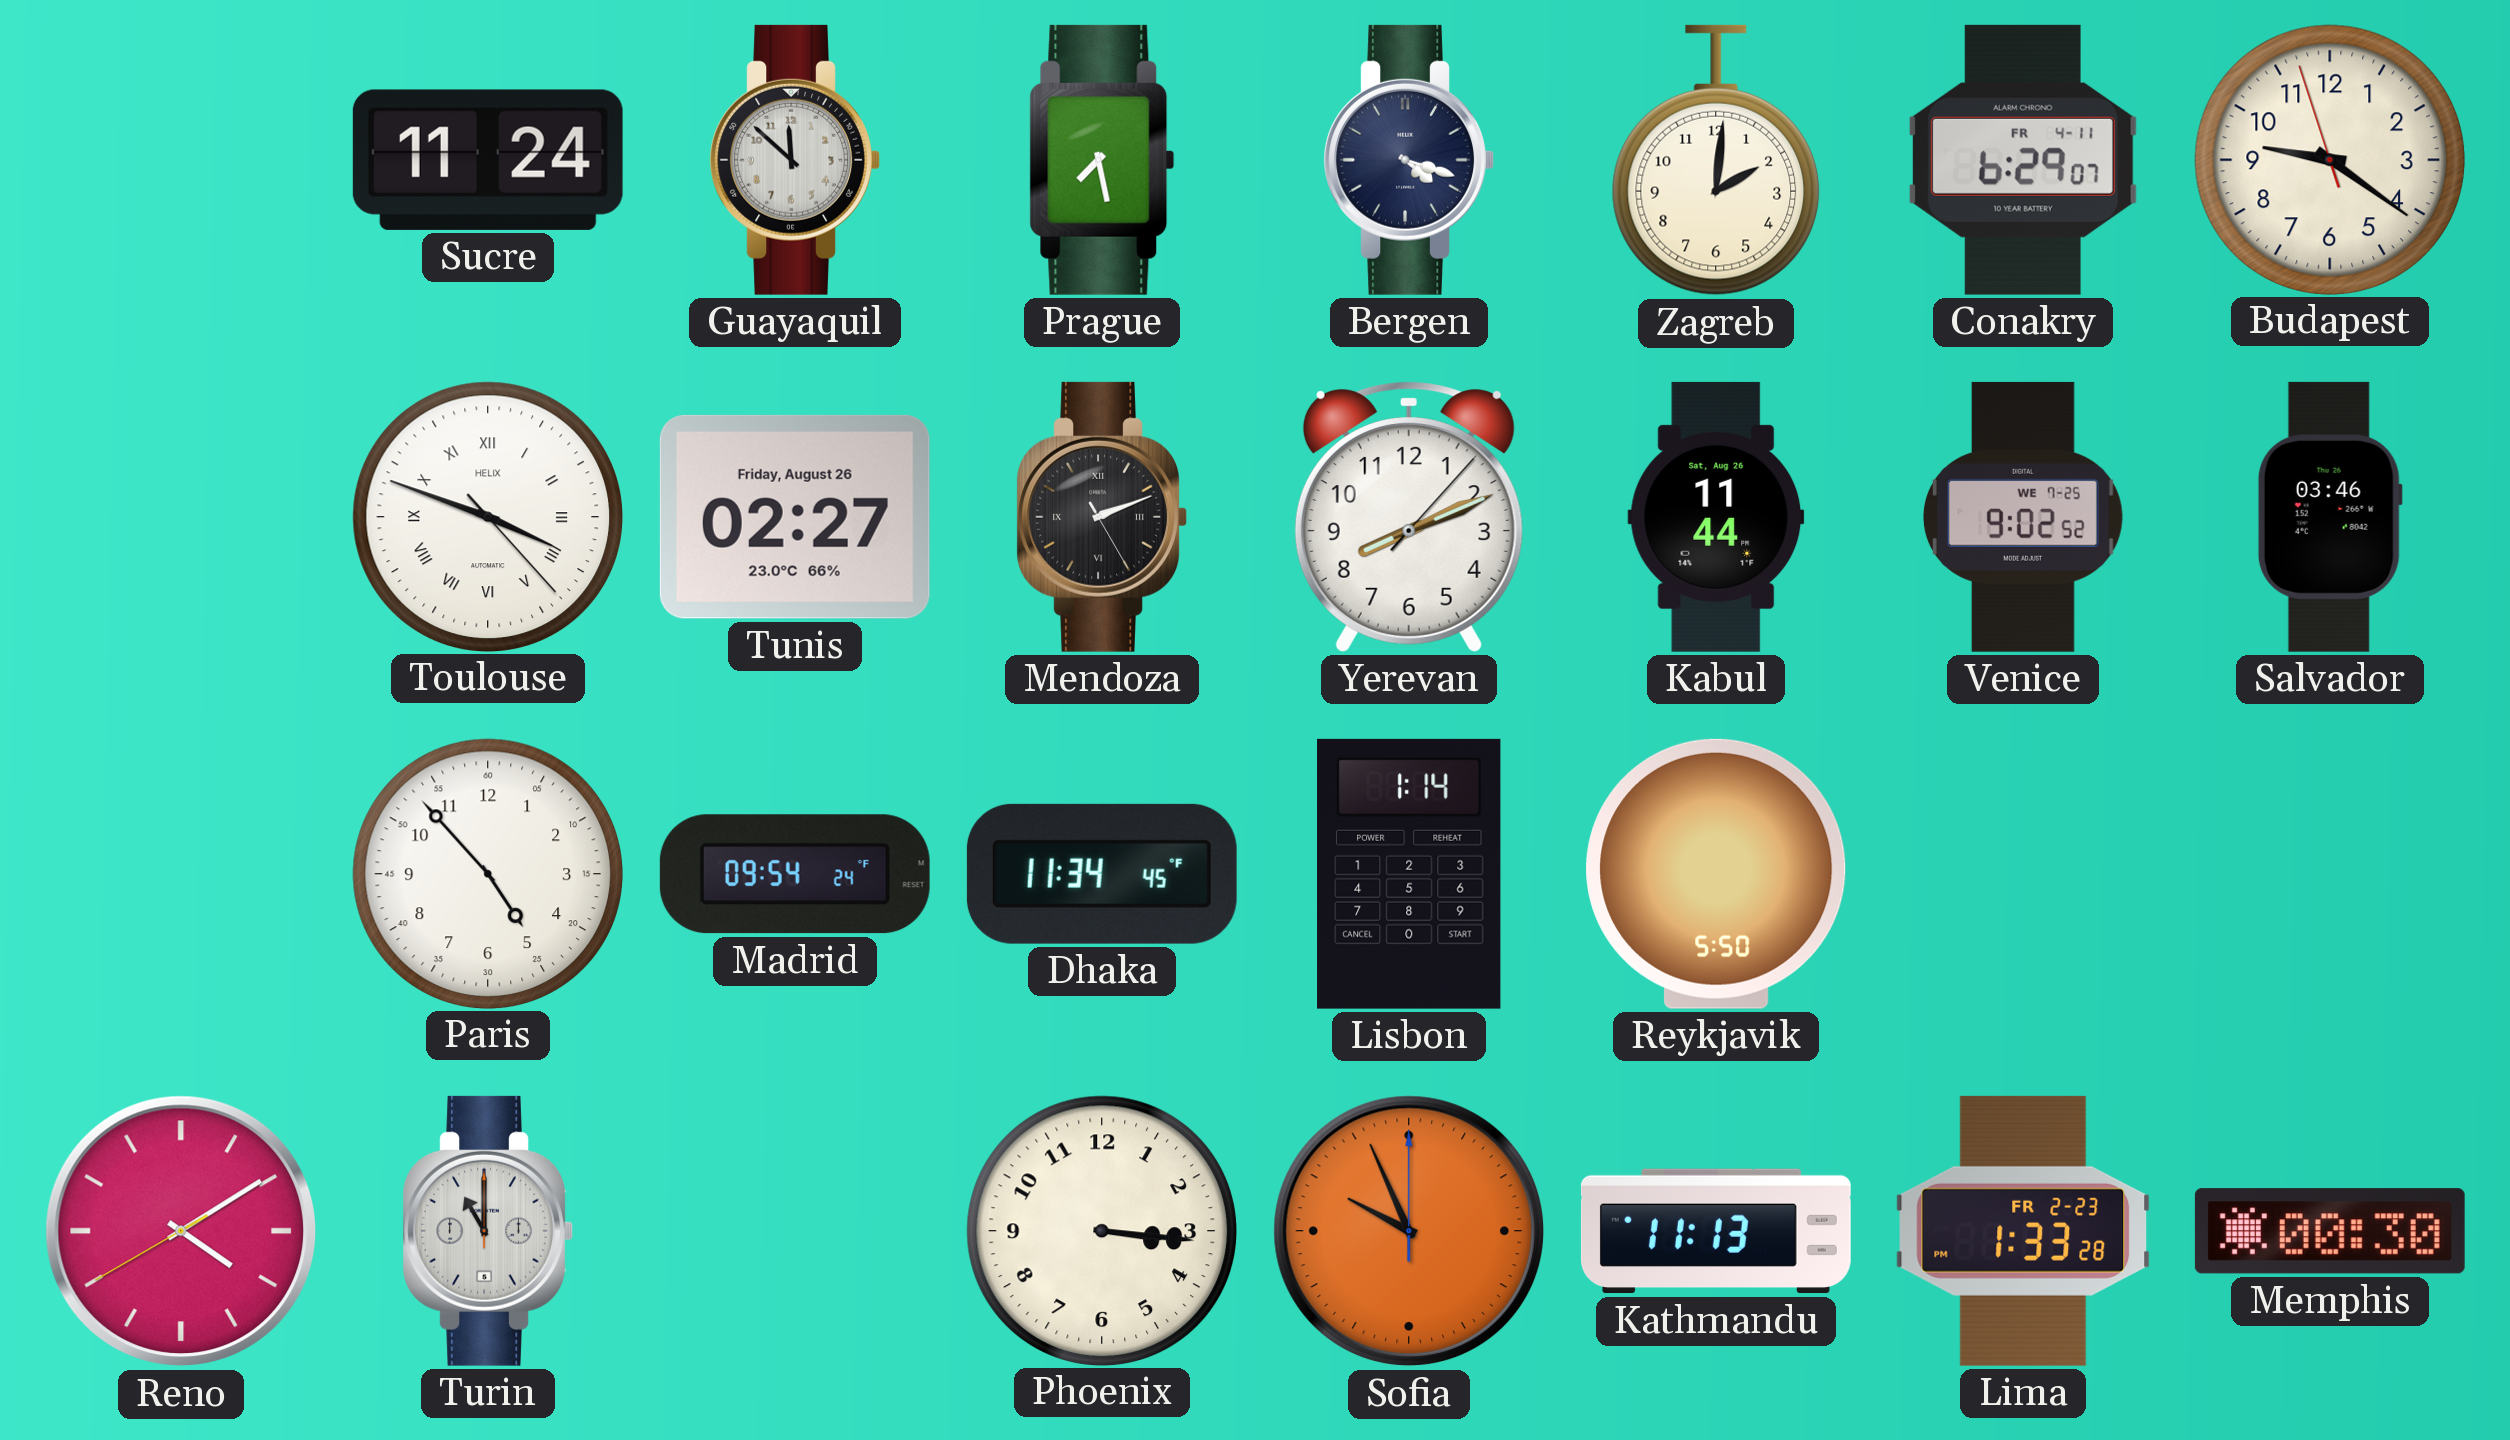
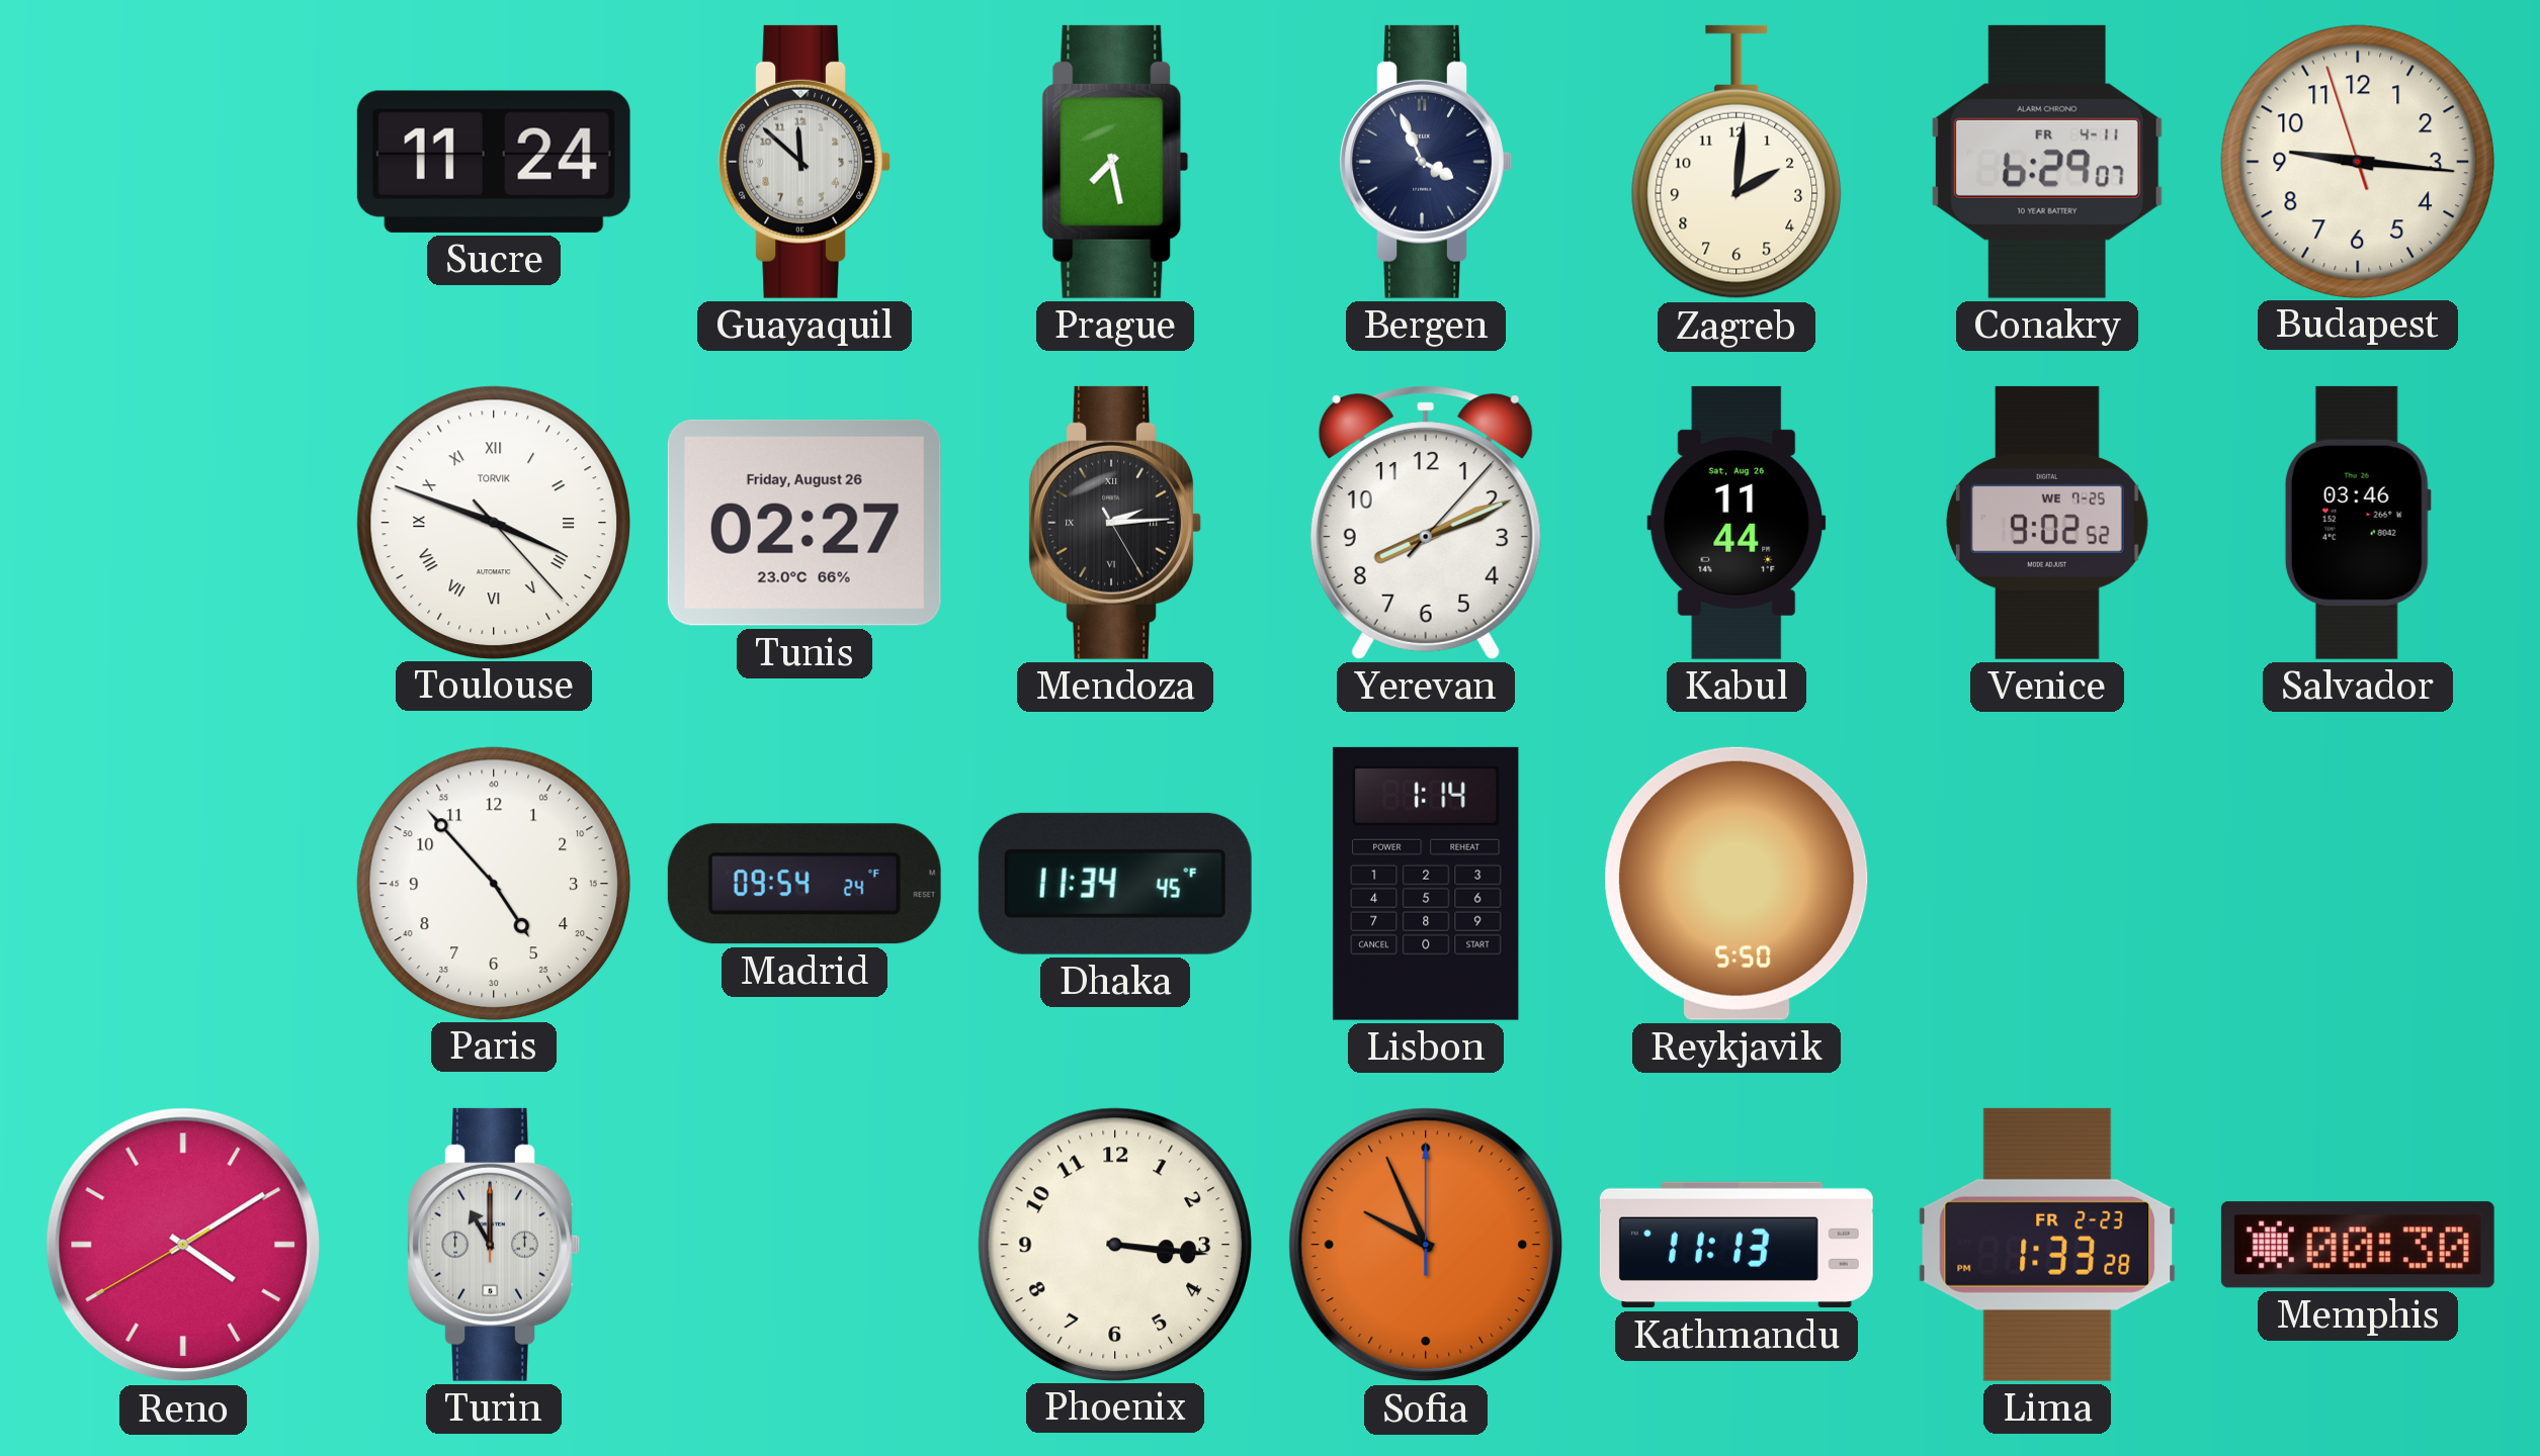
Bergen: 4:18 -> 3:56
Budapest: 9:20 -> 9:15
Toulouse brand: HELIX -> TORVIK
Mendoza: 2:11 -> 2:14
